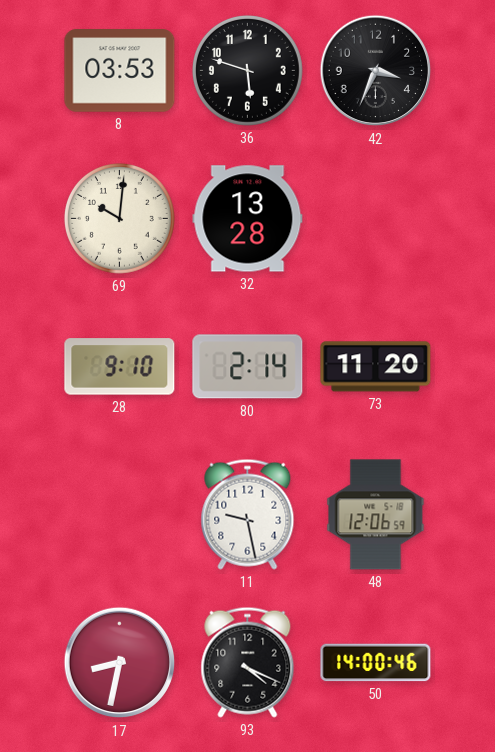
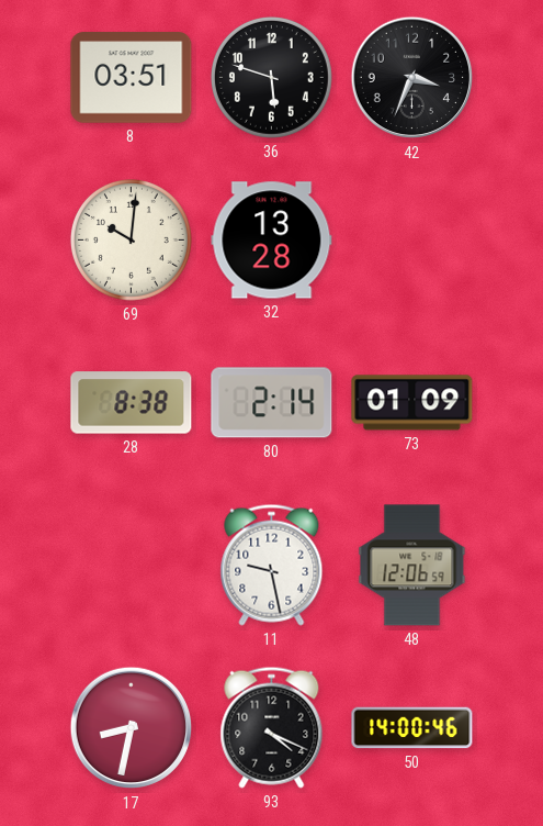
8: 03:53 -> 03:51
28: 9:10 -> 8:38
73: 11:20 -> 01:09
